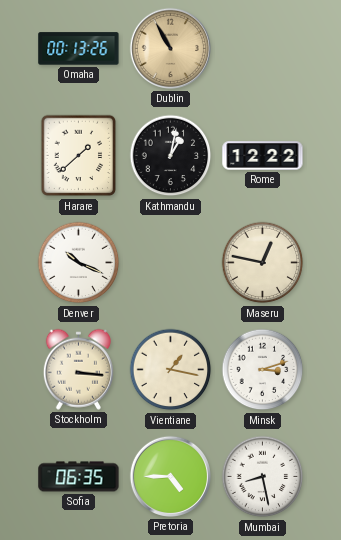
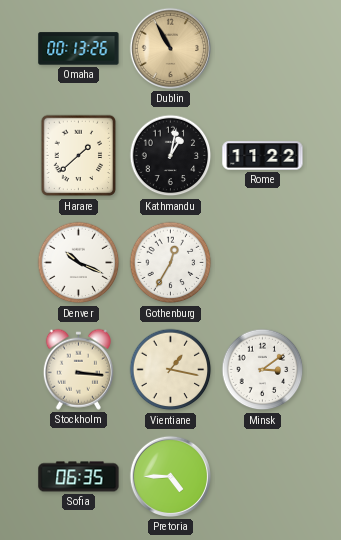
Rome: 12:22 -> 11:22
Gothenburg: none -> 12:35
Maseru: 12:47 -> none
Minsk: 3:12 -> 3:09
Mumbai: 8:28 -> none
